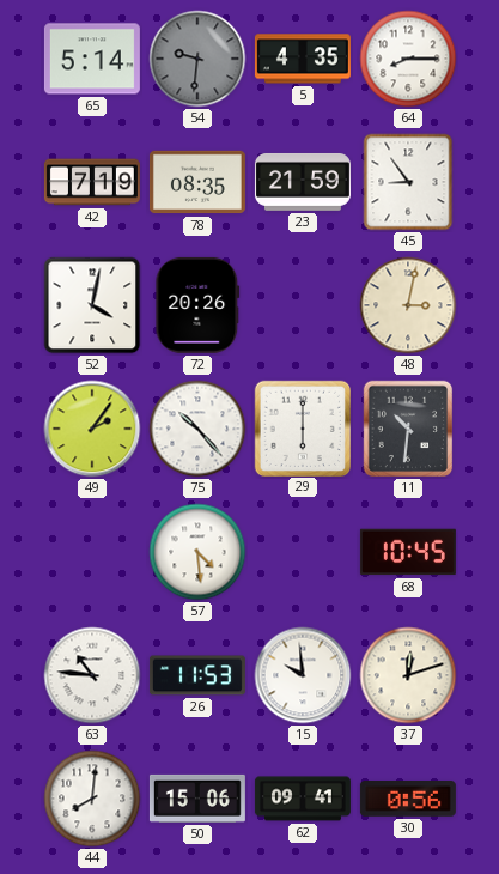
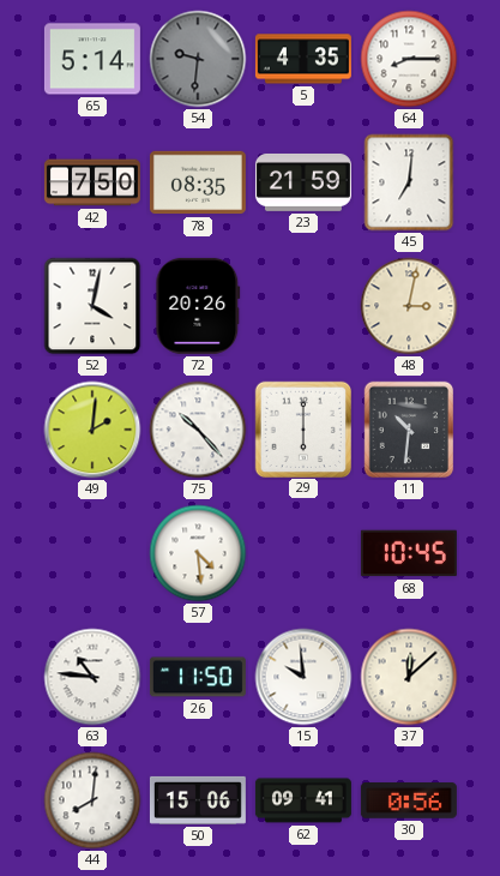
42: 7:19 -> 7:50
45: 8:54 -> 7:01
49: 2:06 -> 2:01
26: 11:53 -> 11:50
37: 12:12 -> 12:08
